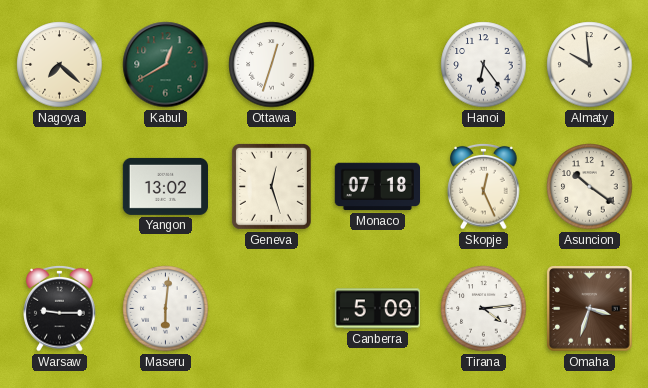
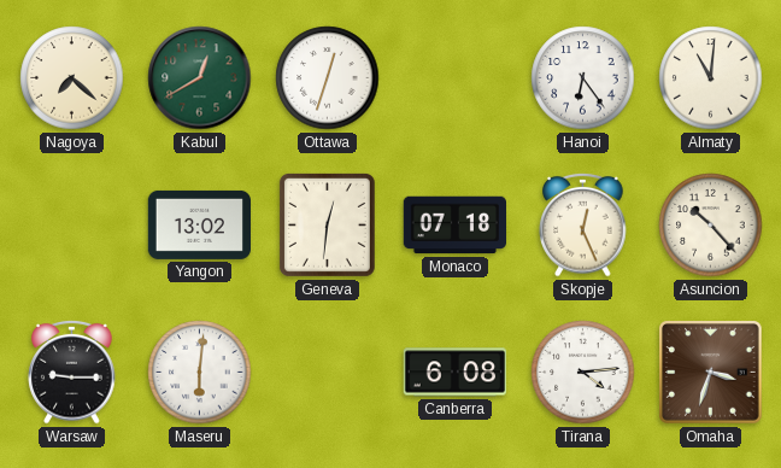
Almaty: 9:59 -> 11:01
Geneva: 12:27 -> 12:31
Asuncion: 10:21 -> 10:23
Canberra: 5:09 -> 6:08
